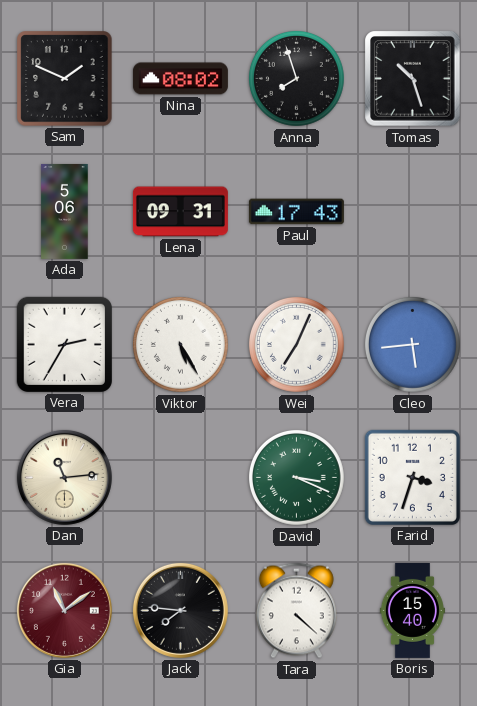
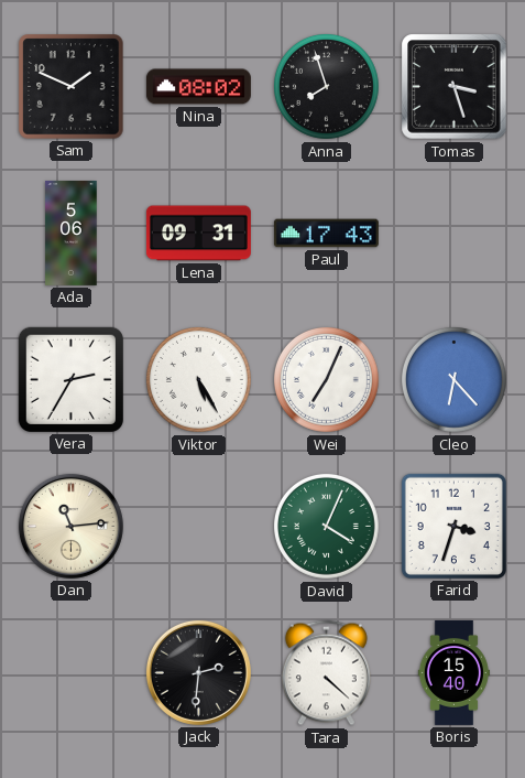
Tomas: 10:27 -> 3:27
Cleo: 5:44 -> 6:23
David: 3:19 -> 4:04
Gia: 11:09 -> none
Jack: 7:46 -> 2:31
